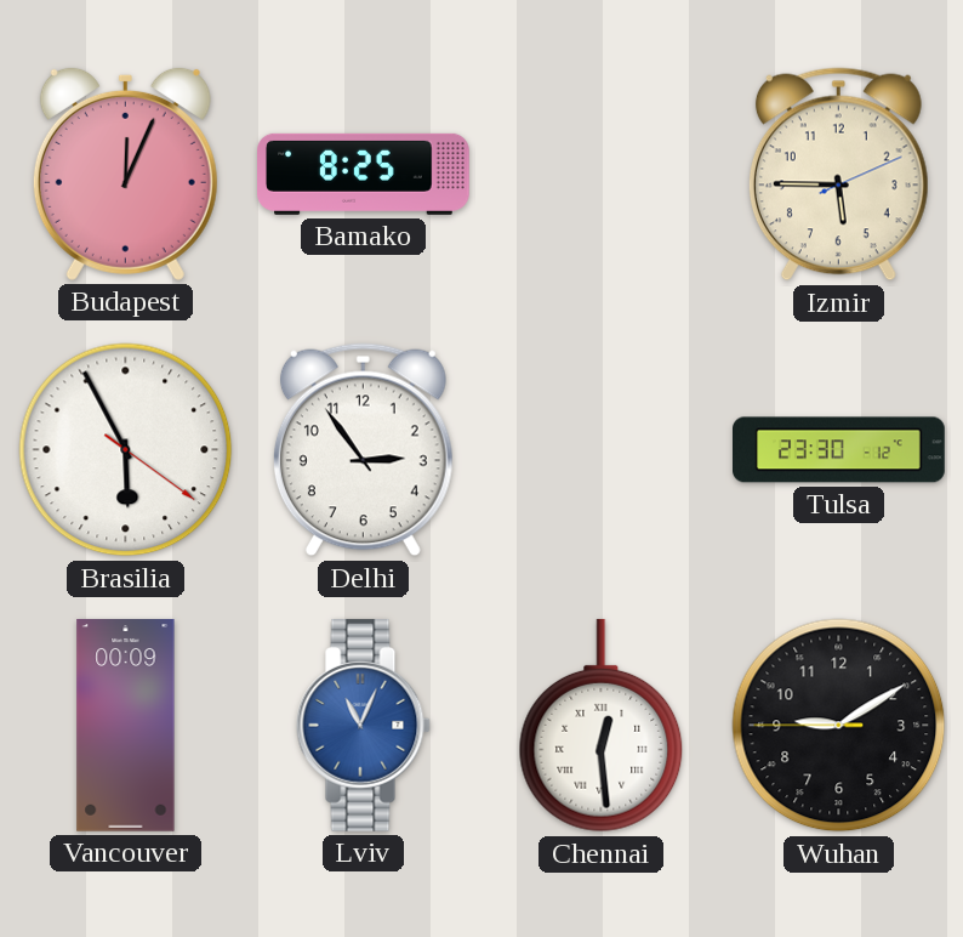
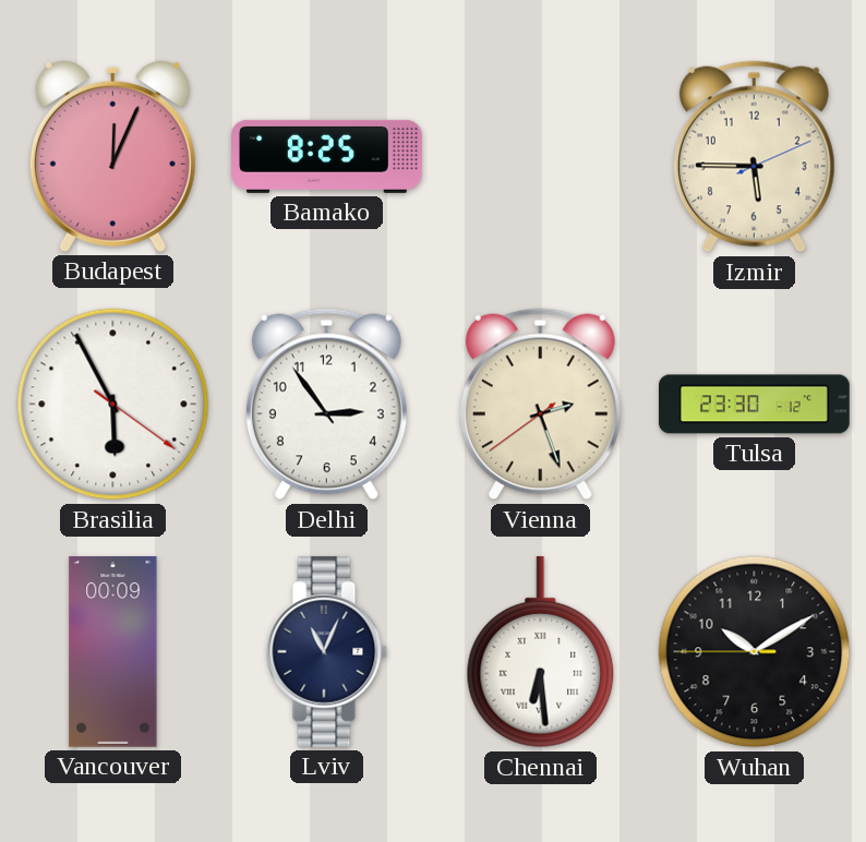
Vienna: none -> 2:26
Lviv dial: blue -> navy
Chennai: 12:29 -> 6:29
Wuhan: 9:09 -> 10:09
